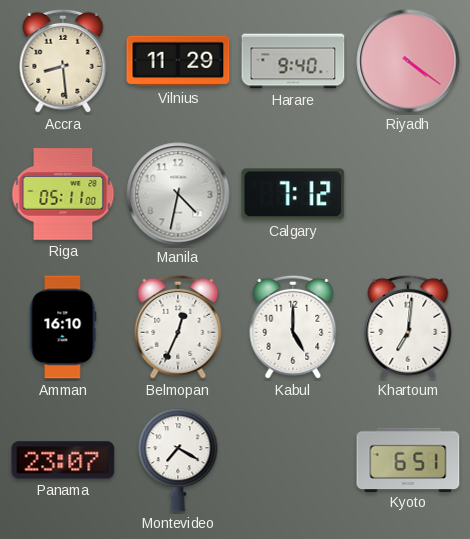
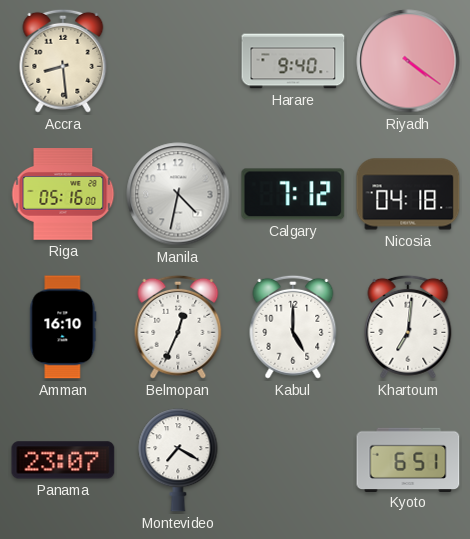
Vilnius: 11:29 -> none
Riga: 05:11 -> 05:16
Nicosia: none -> 04:18
